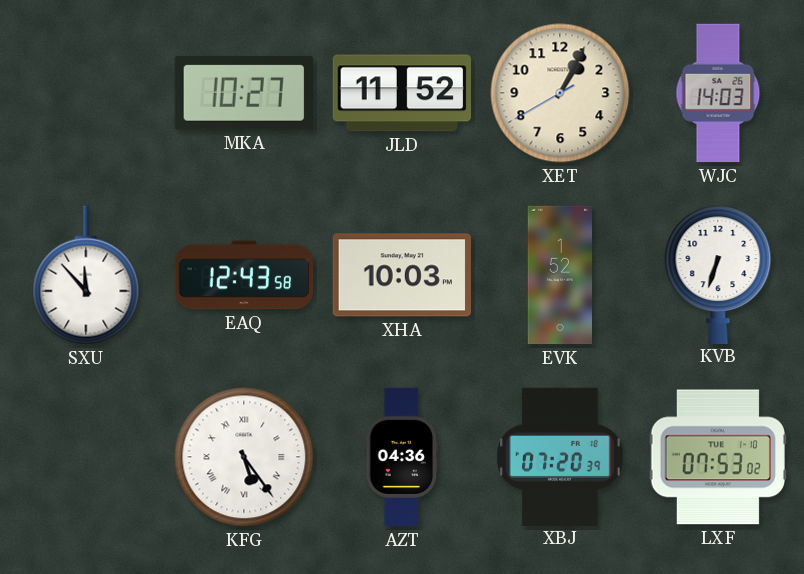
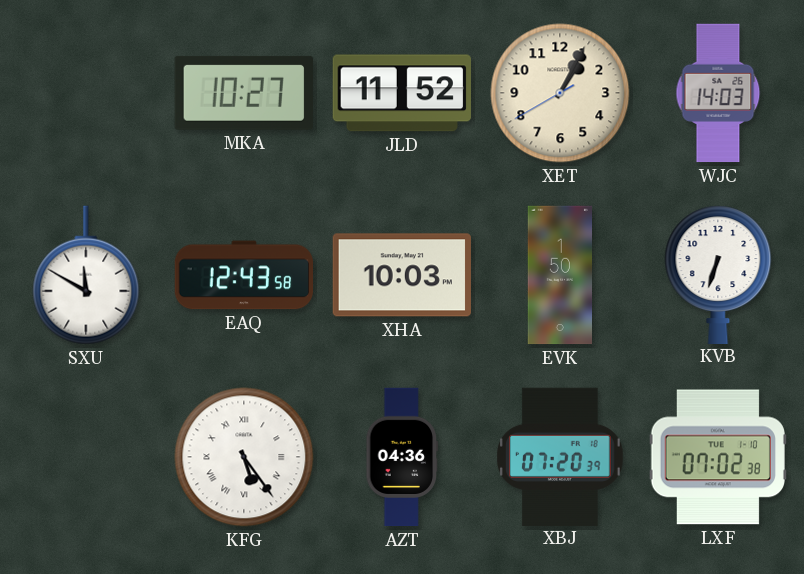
SXU: 11:53 -> 11:50
EVK: 1:52 -> 1:50
LXF: 07:53 -> 07:02
